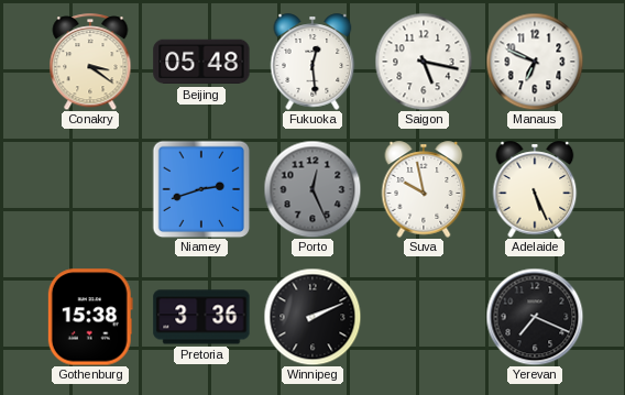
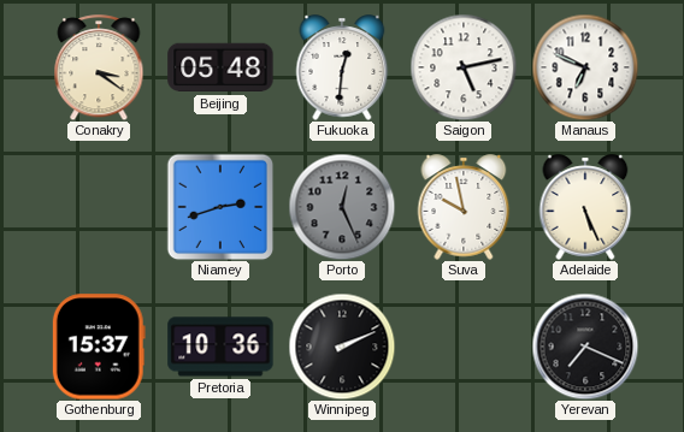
Fukuoka: 12:29 -> 12:31
Saigon: 5:17 -> 5:13
Gothenburg: 15:38 -> 15:37
Pretoria: 3:36 -> 10:36
